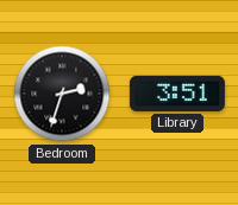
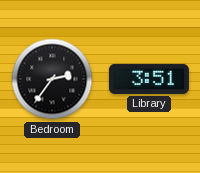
Bedroom: 2:33 -> 2:36
